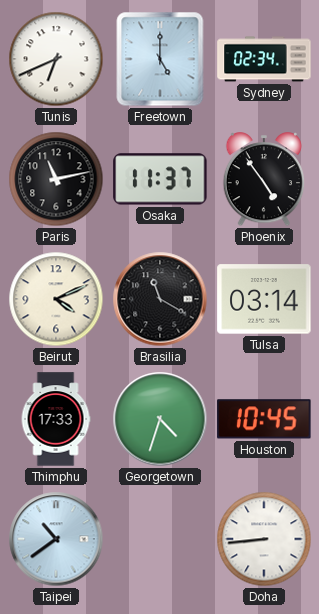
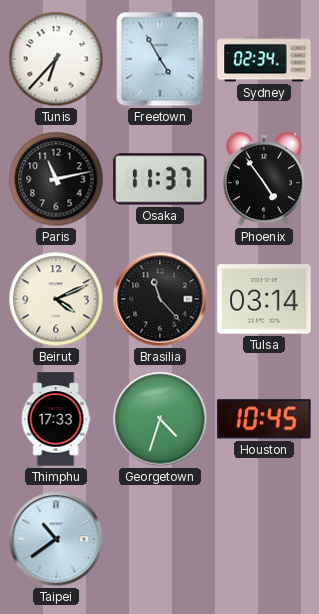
Tunis: 6:41 -> 6:37
Freetown: 5:00 -> 4:55
Brasilia: 11:20 -> 11:23
Doha: 8:44 -> none
